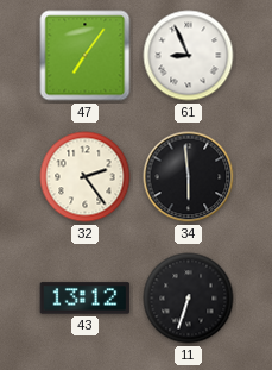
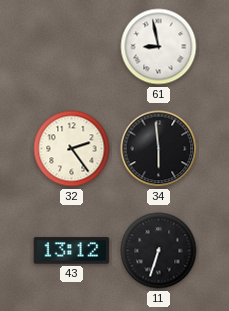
47: 7:06 -> none
61: 8:56 -> 8:58
